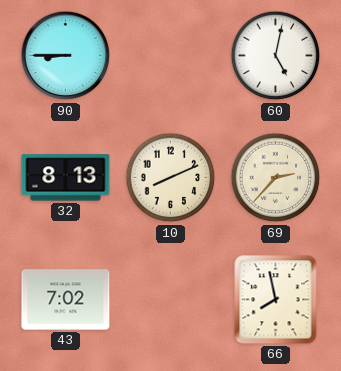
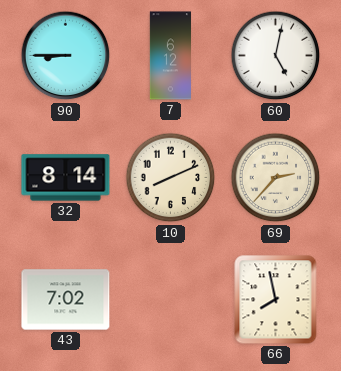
7: none -> 6:12
32: 8:13 -> 8:14
